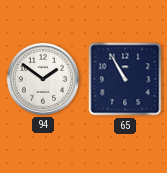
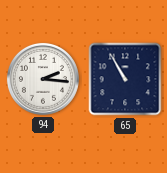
94: 1:51 -> 2:16
